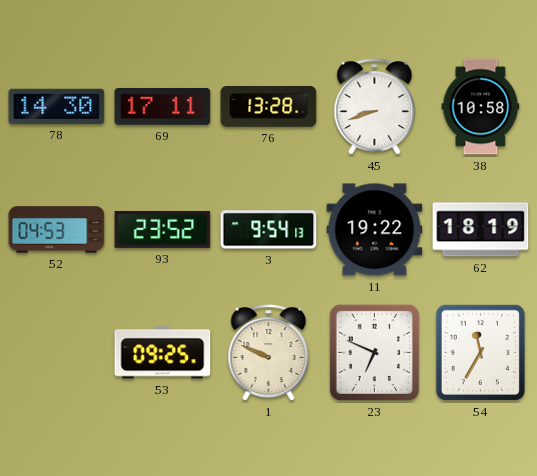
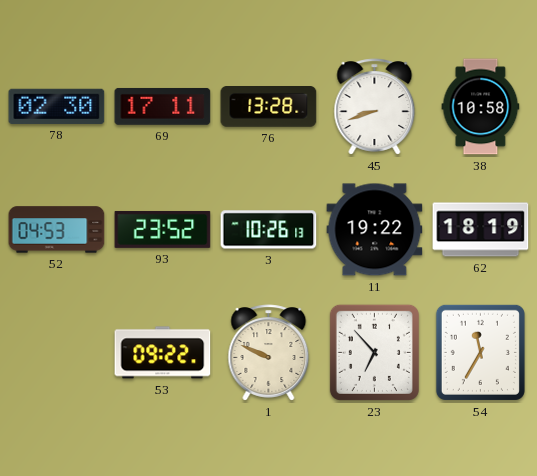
78: 14:30 -> 02:30
3: 9:54 -> 10:26
53: 09:25 -> 09:22
23: 6:49 -> 6:53
